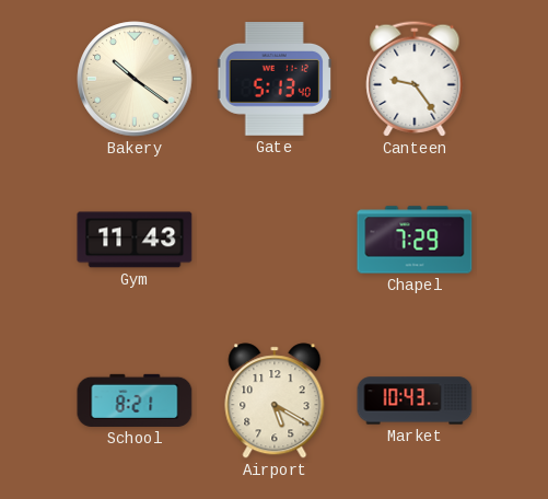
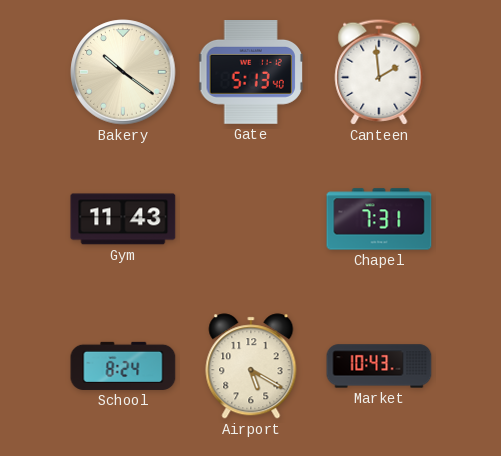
Canteen: 9:24 -> 1:59
Chapel: 7:29 -> 7:31
School: 8:21 -> 8:24
